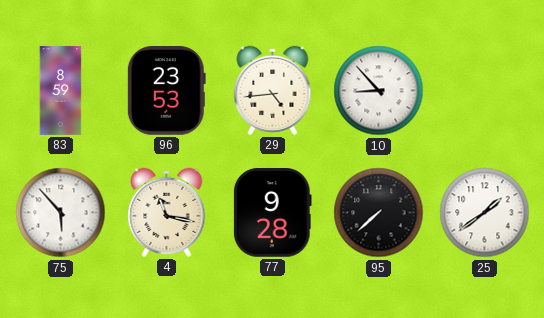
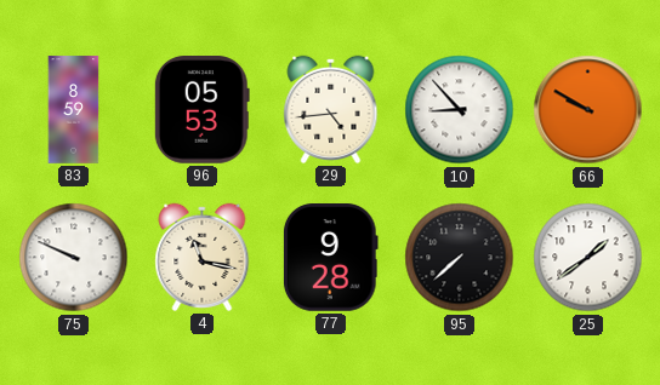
96: 23:53 -> 05:53
66: none -> 9:50
75: 5:53 -> 9:49
